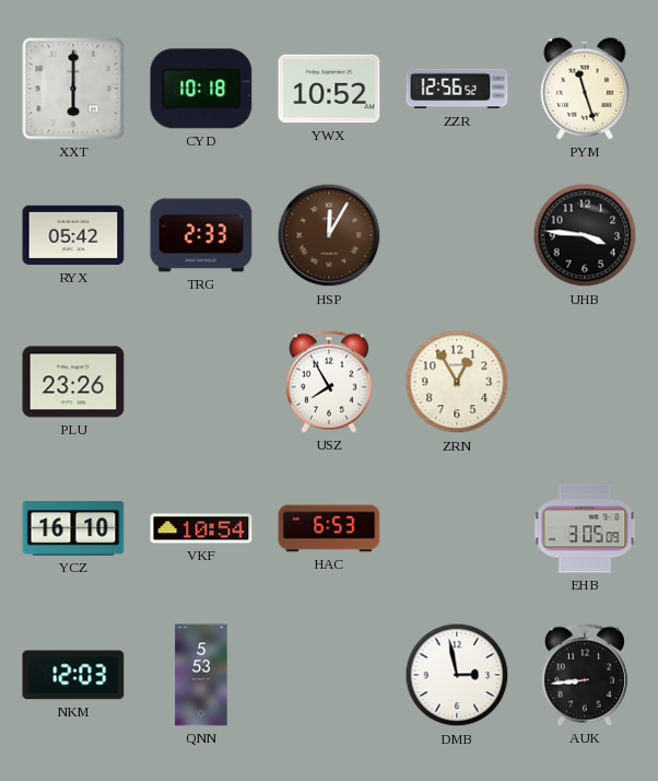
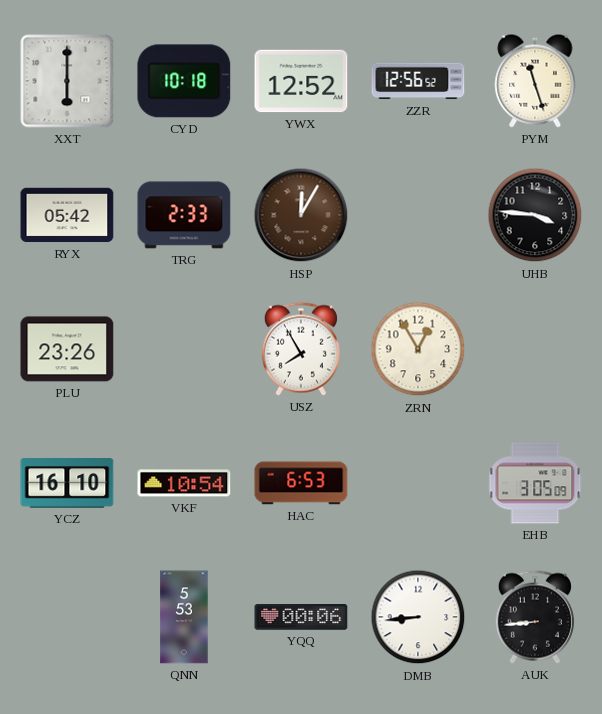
YWX: 10:52 -> 12:52
NKM: 12:03 -> none
YQQ: none -> 00:06
DMB: 2:58 -> 8:44
